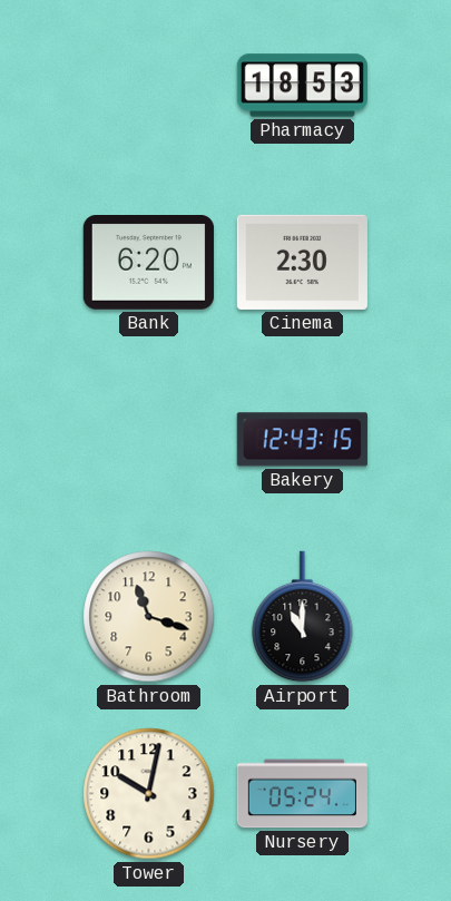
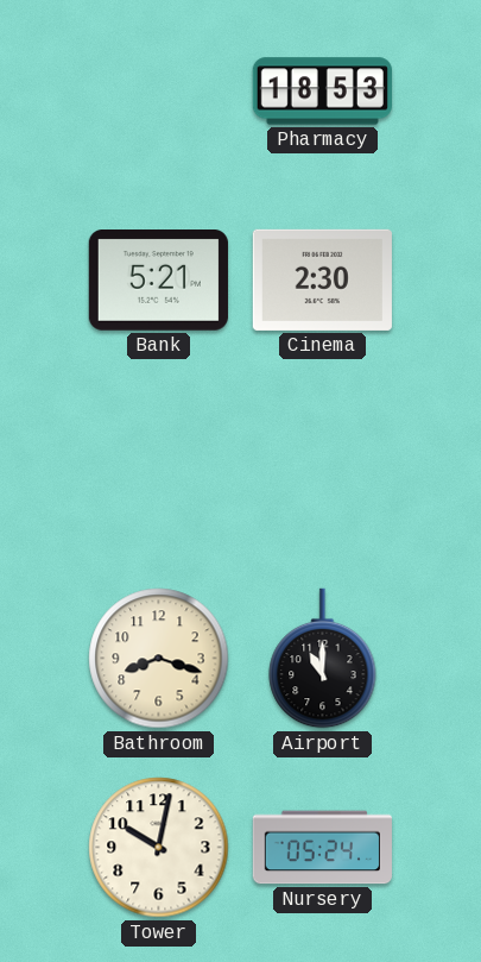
Bank: 6:20 -> 5:21
Bakery: 12:43 -> none
Bathroom: 11:18 -> 8:18
